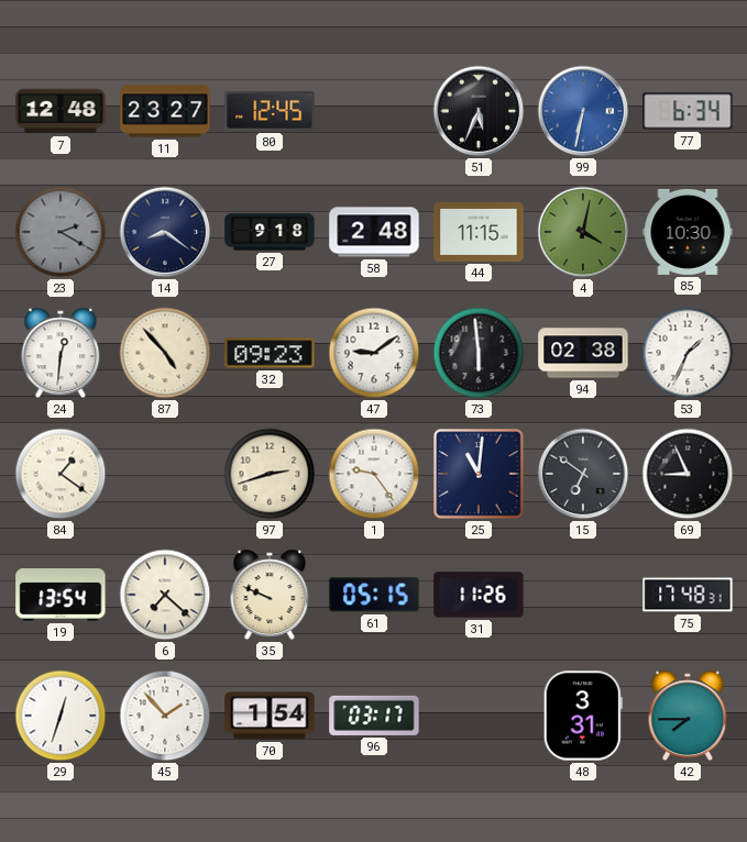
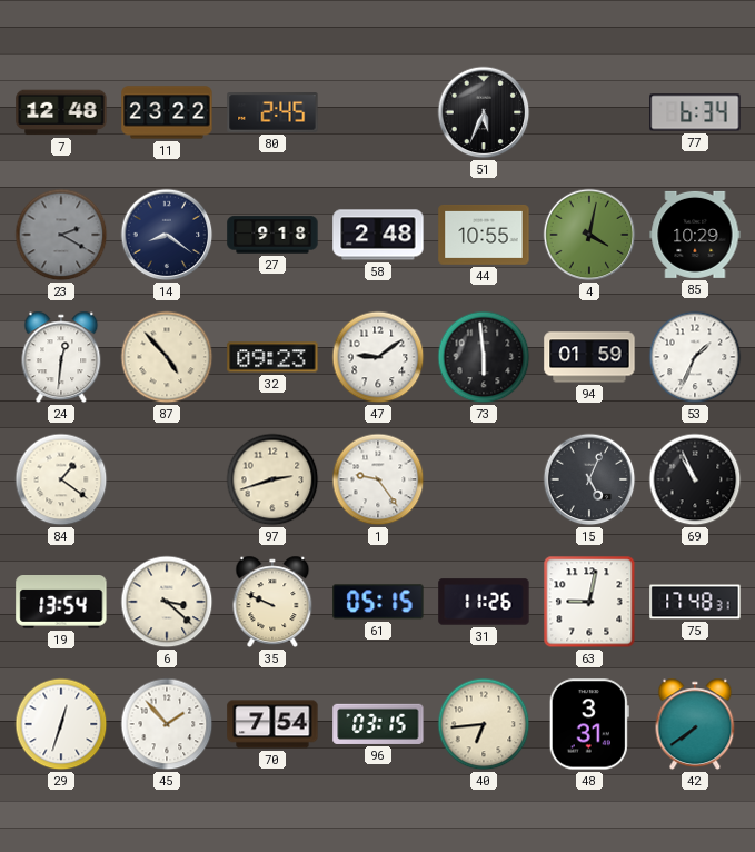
11: 23:27 -> 23:22
80: 12:45 -> 2:45
99: 6:32 -> none
44: 11:15 -> 10:55
85: 10:30 -> 10:29
94: 02:38 -> 01:59
25: 11:01 -> none
15: 6:51 -> 5:04
69: 8:56 -> 10:56
6: 7:22 -> 3:22
63: none -> 9:02
70: 1:54 -> 7:54
96: 03:17 -> 03:15
40: none -> 6:44
42: 7:45 -> 7:39
